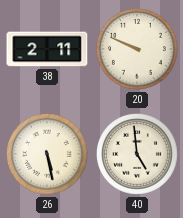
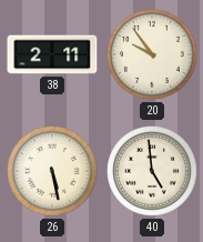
20: 9:49 -> 9:54
